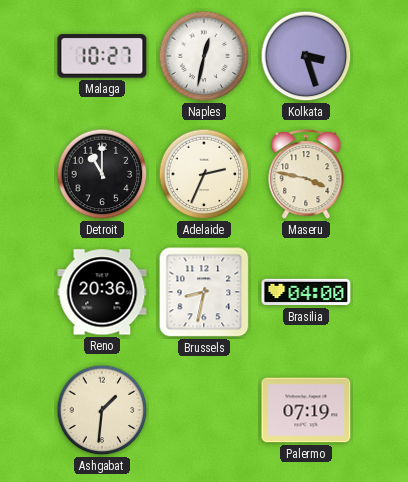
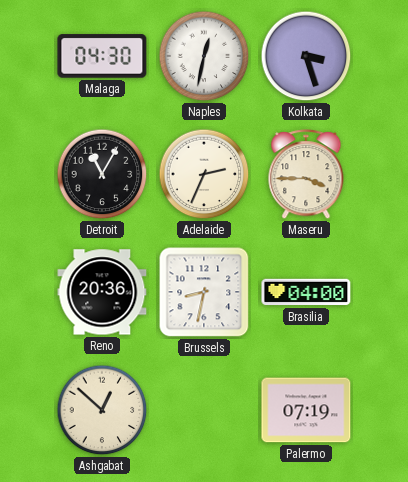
Malaga: 10:27 -> 04:30
Detroit: 11:00 -> 11:05
Maseru: 3:47 -> 3:45
Ashgabat: 1:31 -> 12:52
